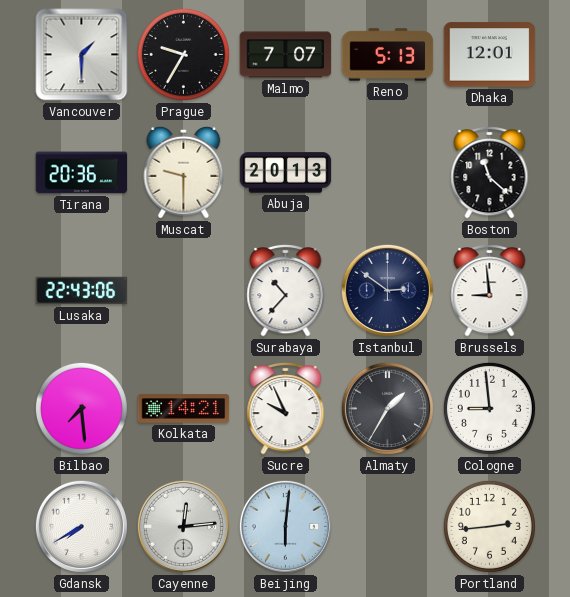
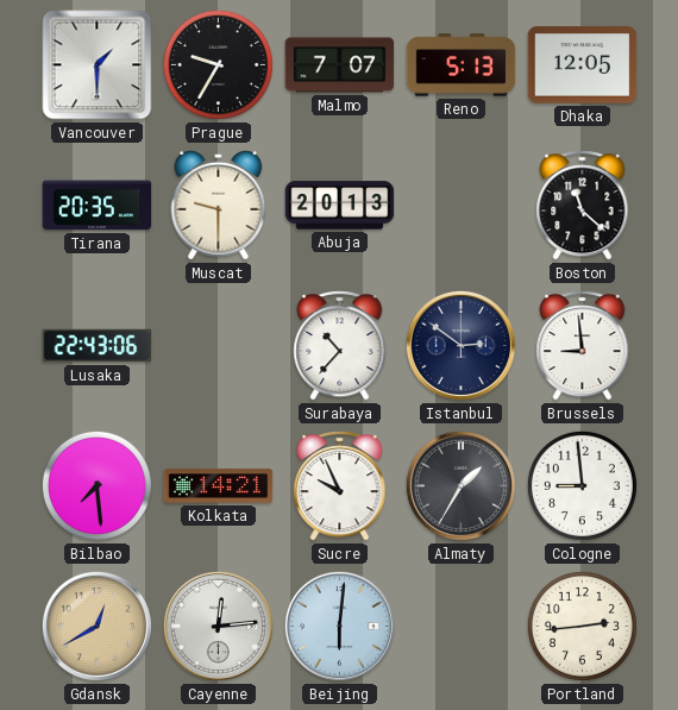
Dhaka: 12:01 -> 12:05
Tirana: 20:36 -> 20:35
Gdansk: 7:40 -> 12:40
Gdansk dial: white -> champagne
